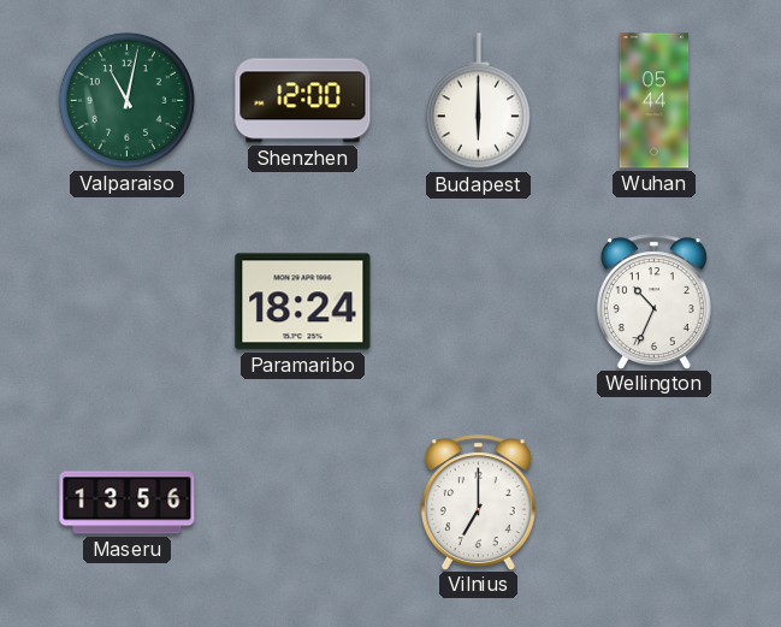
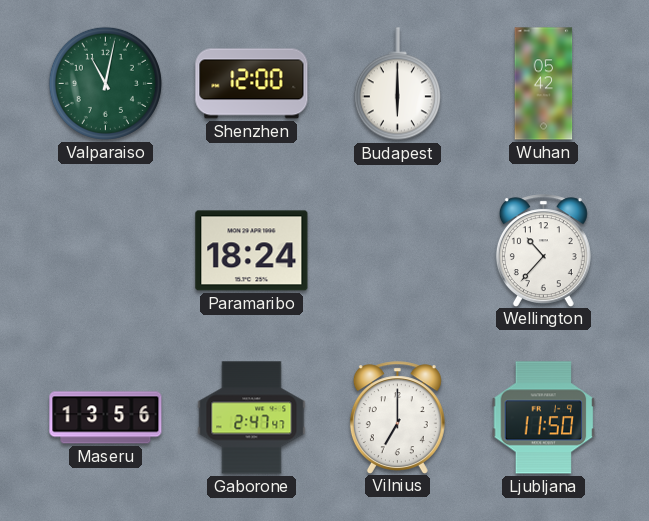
Wuhan: 05:44 -> 05:42
Wellington: 10:34 -> 10:37
Gaborone: none -> 2:47
Ljubljana: none -> 11:50
